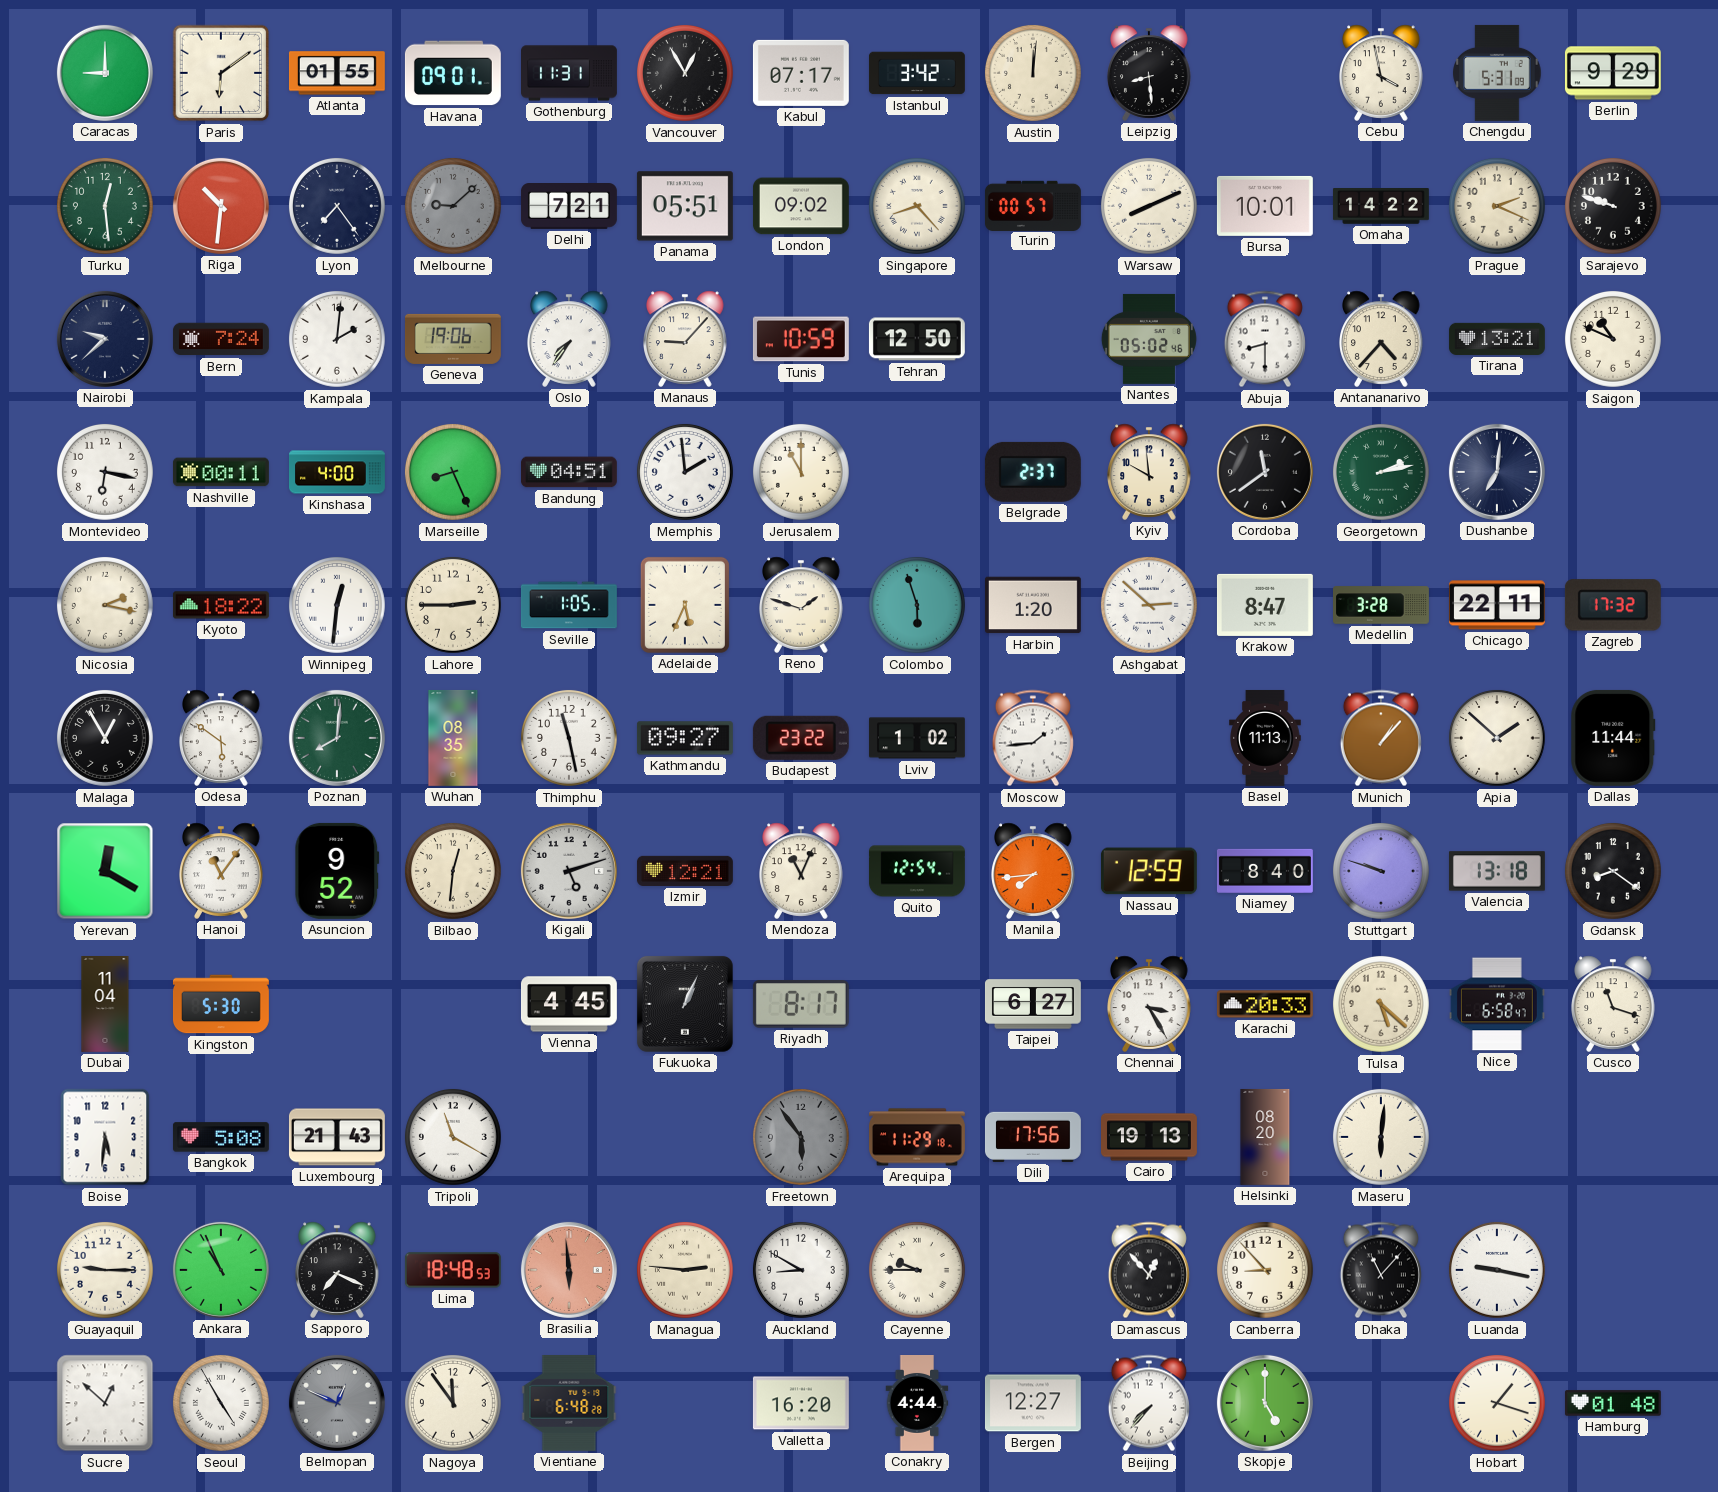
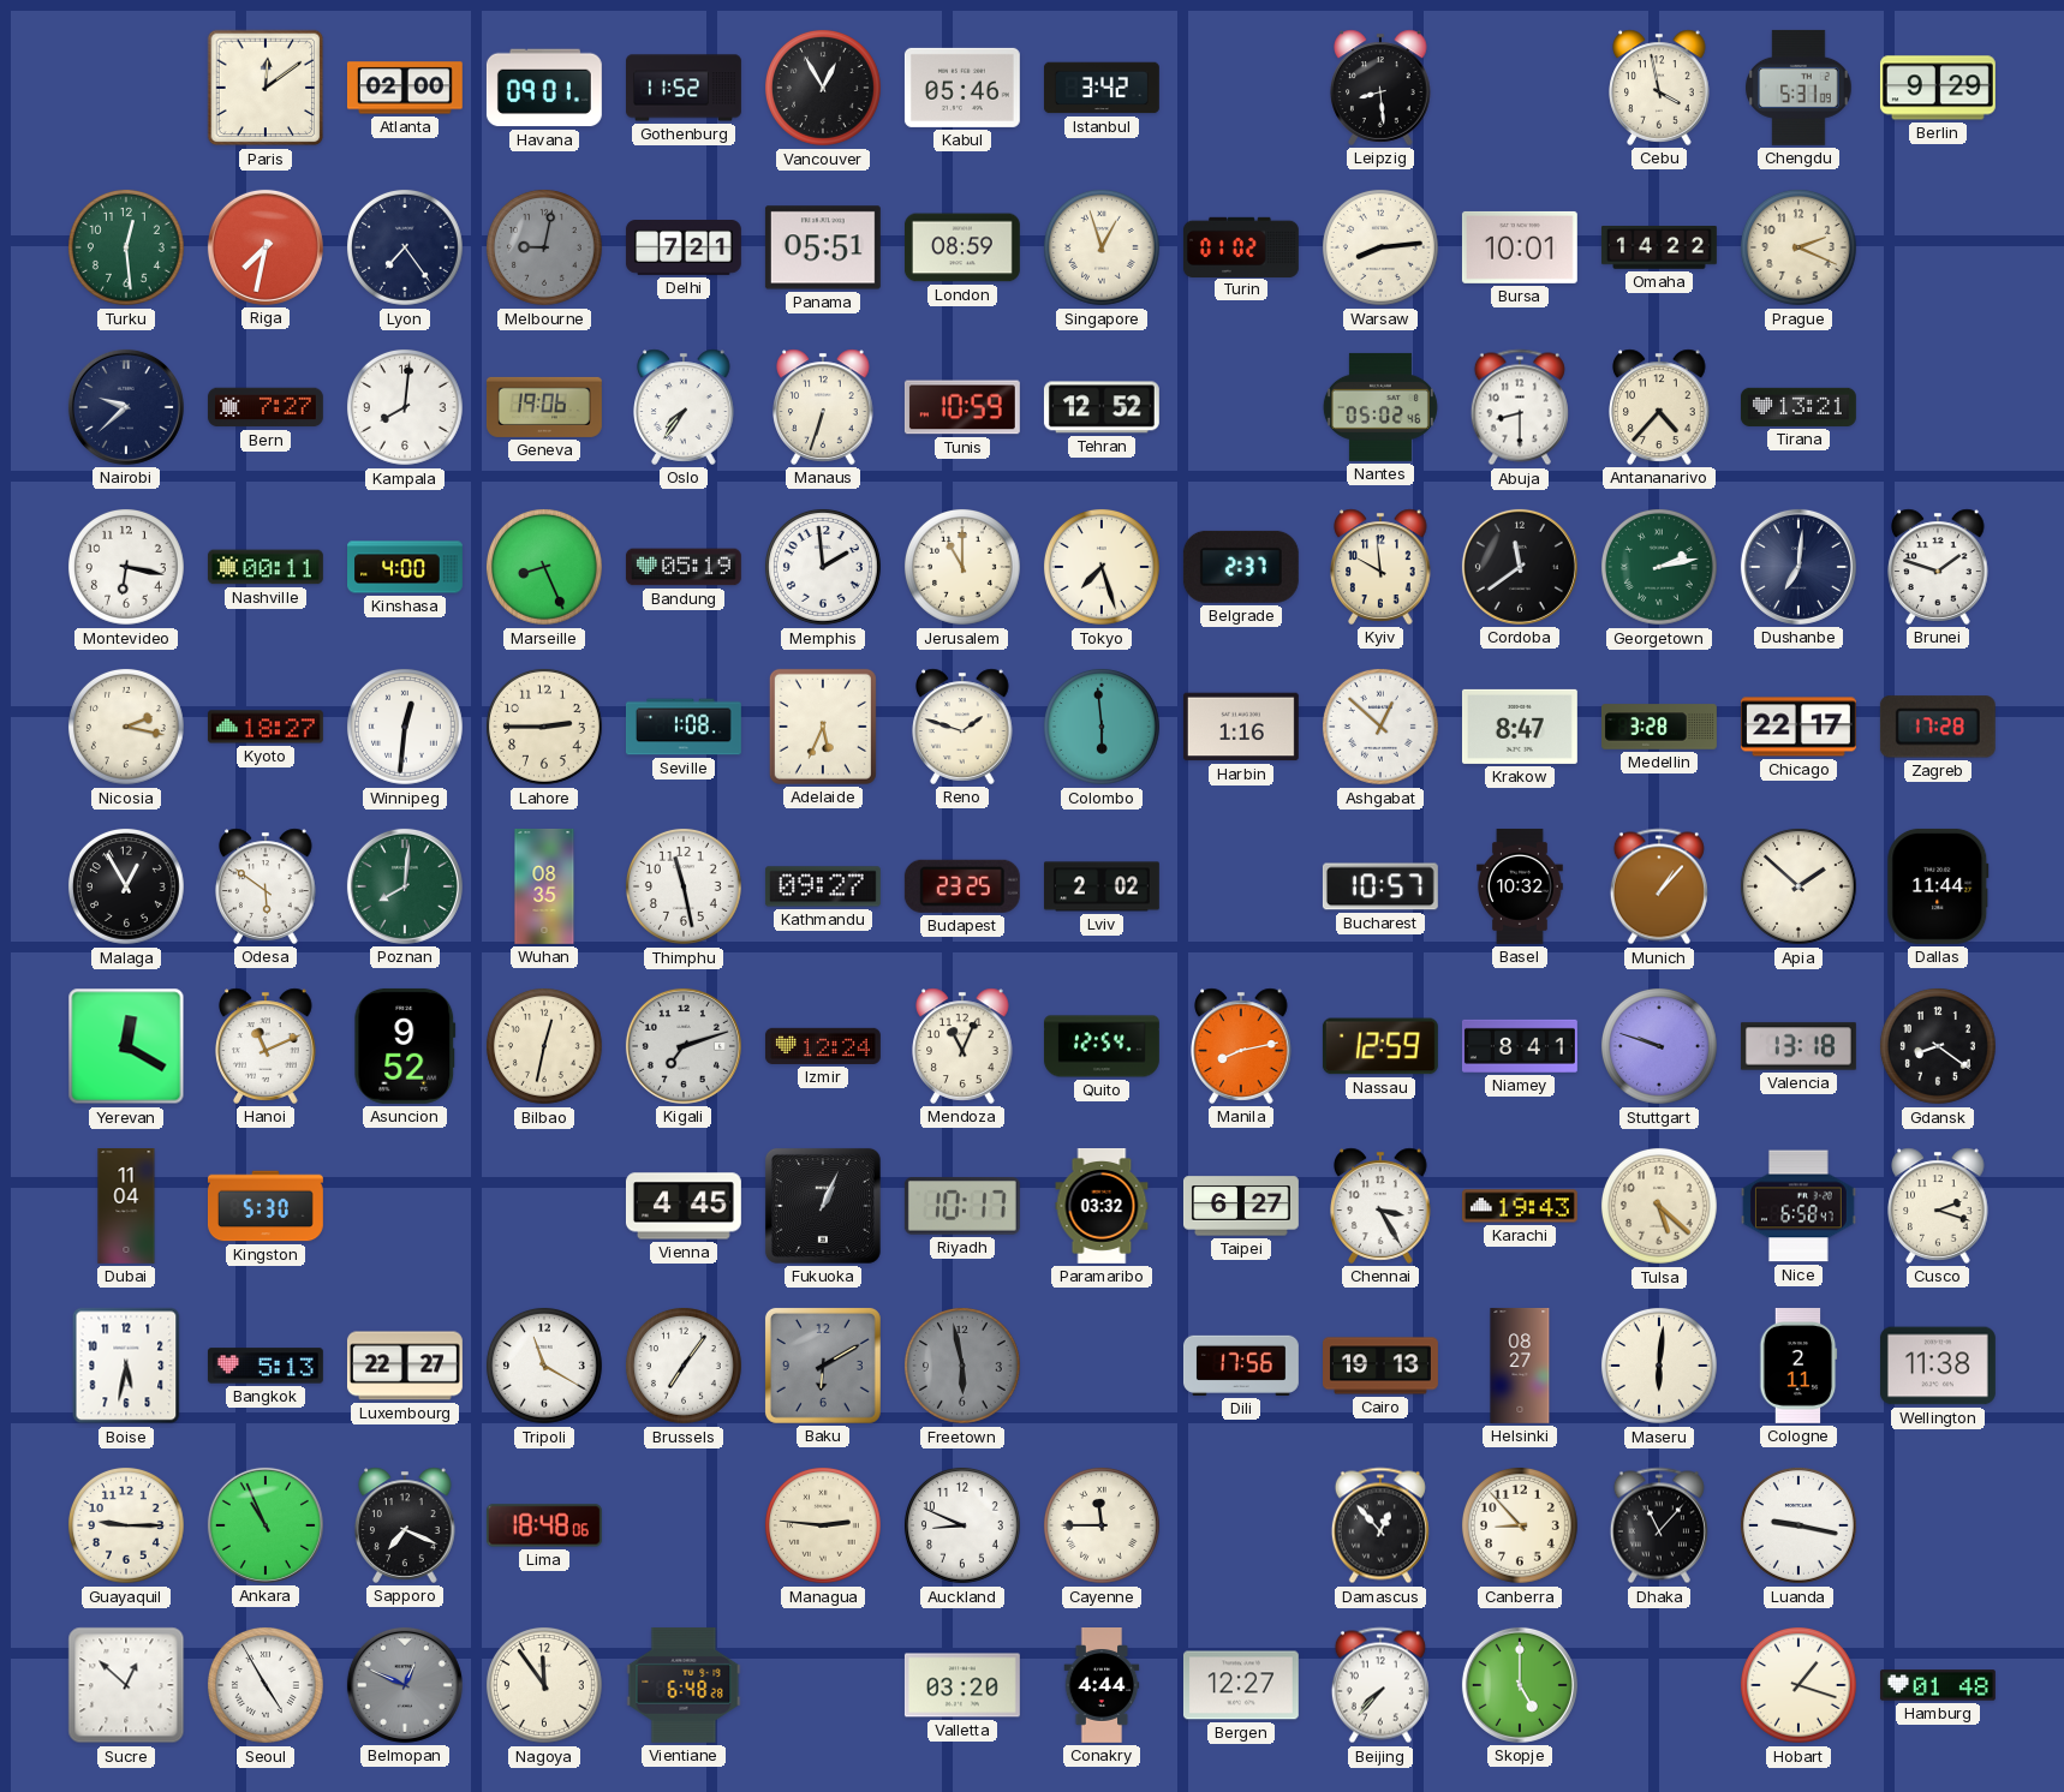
Caracas: 9:00 -> none
Paris: 6:09 -> 12:09
Atlanta: 01:55 -> 02:00
Gothenburg: 11:31 -> 11:52
Kabul: 07:17 -> 05:46
Austin: 12:01 -> none
Riga: 10:31 -> 7:32
Melbourne: 9:08 -> 9:02
London: 09:02 -> 08:59
Singapore: 8:23 -> 12:57
Turin: 00:57 -> 01:02
Warsaw: 8:11 -> 8:14
Sarajevo: 9:48 -> none
Bern: 7:24 -> 7:27
Kampala: 2:01 -> 8:01
Manaus: 9:07 -> 6:33
Tehran: 12:50 -> 12:52
Saigon: 10:49 -> none
Bandung: 04:51 -> 05:19
Tokyo: none -> 7:27
Brunei: none -> 1:48
Kyoto: 18:22 -> 18:27
Seville: 1:05 -> 1:08
Colombo: 5:57 -> 5:59
Harbin: 1:20 -> 1:16
Ashgabat: 2:52 -> 12:52
Chicago: 22:11 -> 22:17
Zagreb: 17:32 -> 17:28
Budapest: 23:22 -> 23:25
Lviv: 1:02 -> 2:02
Moscow: 1:44 -> none
Bucharest: none -> 10:57
Basel: 11:13 -> 10:32
Hanoi: 11:06 -> 11:11
Bilbao: 12:31 -> 12:32
Kigali: 5:12 -> 7:12
Izmir: 12:21 -> 12:24
Manila: 7:44 -> 8:13
Niamey: 8:40 -> 8:41
Riyadh: 8:17 -> 10:17
Paramaribo: none -> 03:32
Karachi: 20:33 -> 19:43
Cusco: 11:18 -> 2:18
Boise: 5:31 -> 5:32
Bangkok: 5:08 -> 5:13
Luxembourg: 21:43 -> 22:27
Brussels: none -> 7:06
Baku: none -> 6:10
Freetown: 5:54 -> 5:58
Arequipa: 11:29 -> none
Helsinki: 08:20 -> 08:27
Cologne: none -> 2:11
Wellington: none -> 11:38
Lima: 18:48:53 -> 18:48:06
Brasilia: 5:59 -> none
Auckland: 8:50 -> 8:49
Cayenne: 9:45 -> 11:45
Valletta: 16:20 -> 03:20
